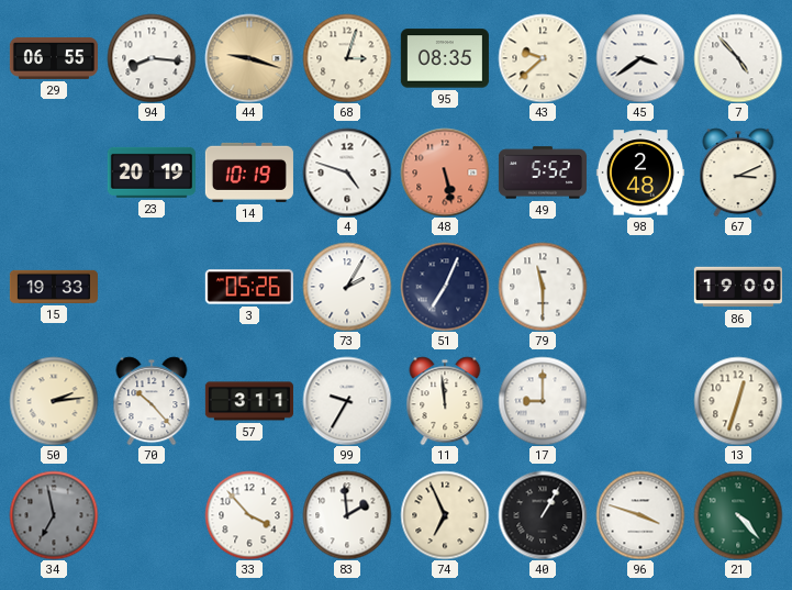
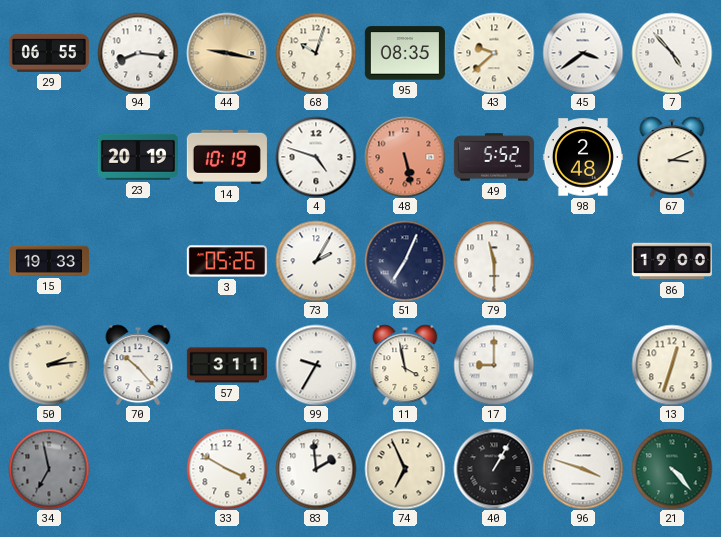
44: 9:18 -> 9:17
68: 3:03 -> 10:03
11: 11:59 -> 3:58
33: 3:53 -> 3:50
